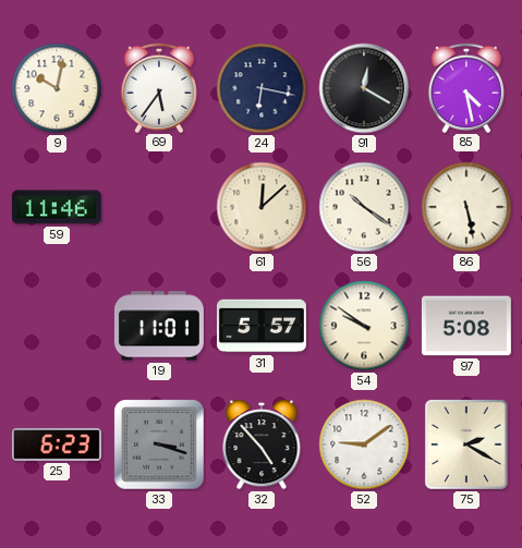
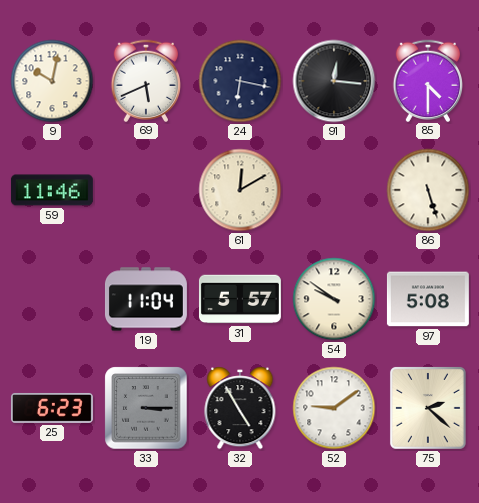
69: 5:36 -> 5:41
91: 12:20 -> 12:16
85: 4:28 -> 4:30
61: 12:08 -> 12:10
56: 10:21 -> none
86: 5:28 -> 5:27
19: 11:01 -> 11:04
33: 3:18 -> 3:15
32: 4:53 -> 4:55
75: 2:20 -> 2:22
